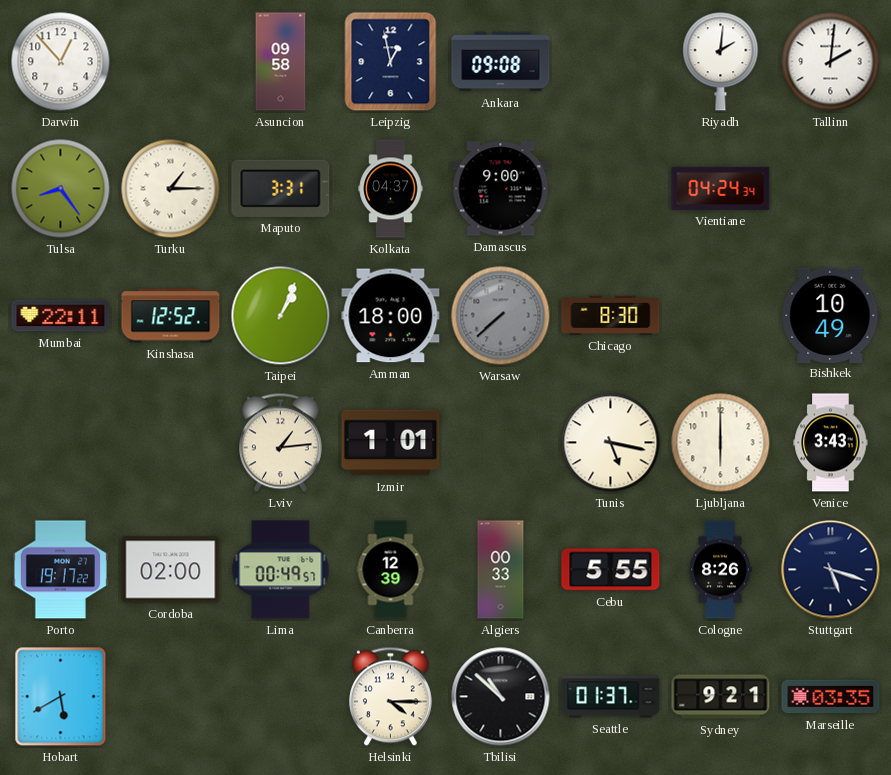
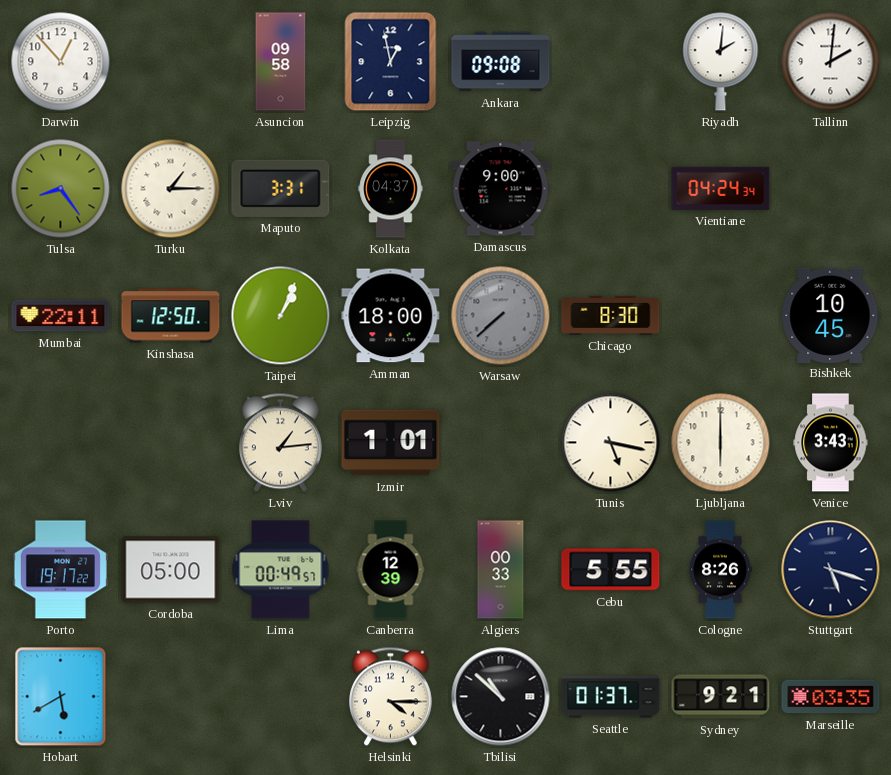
Kinshasa: 12:52 -> 12:50
Bishkek: 10:49 -> 10:45
Cordoba: 02:00 -> 05:00
